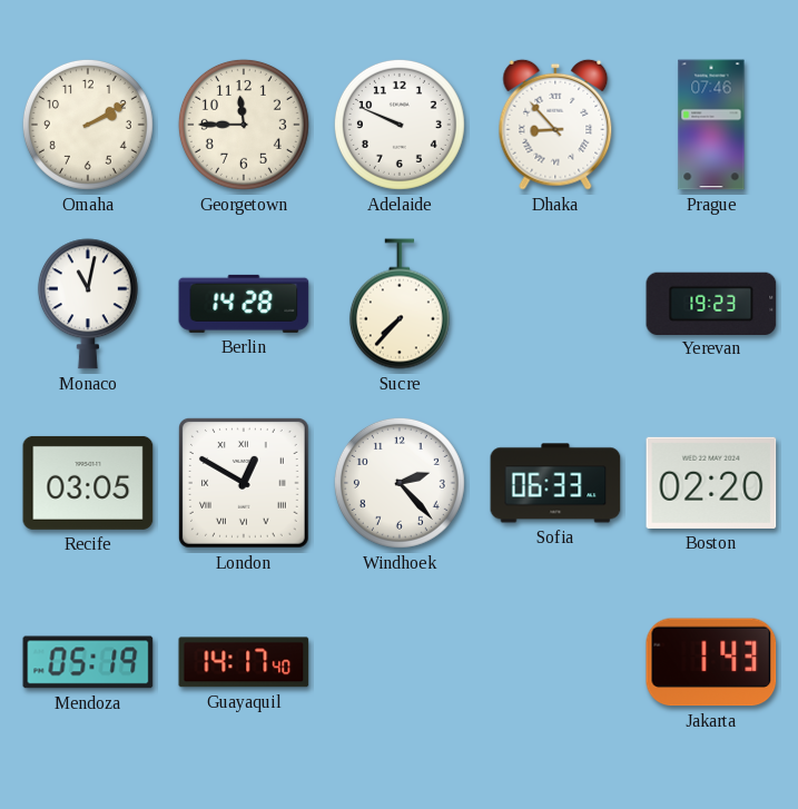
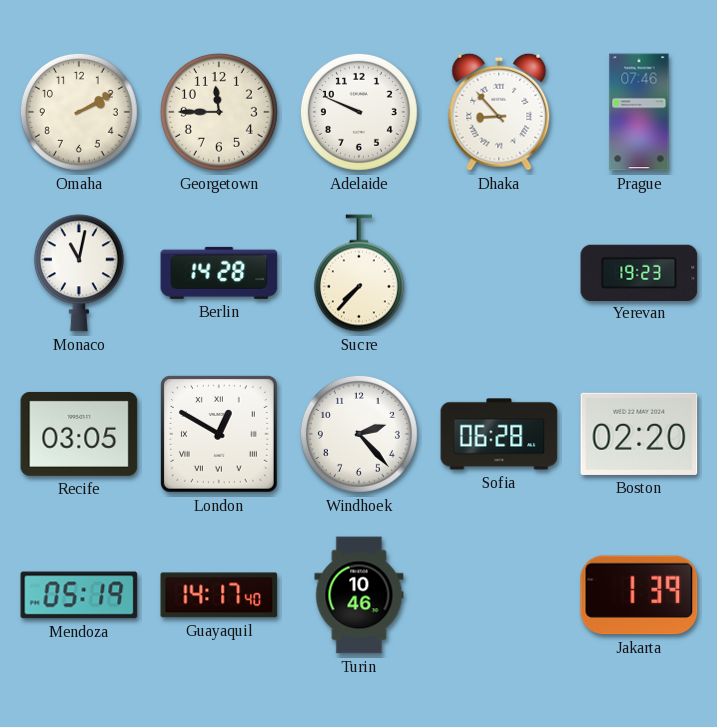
Sofia: 06:33 -> 06:28
Turin: none -> 10:46
Jakarta: 1:43 -> 1:39
